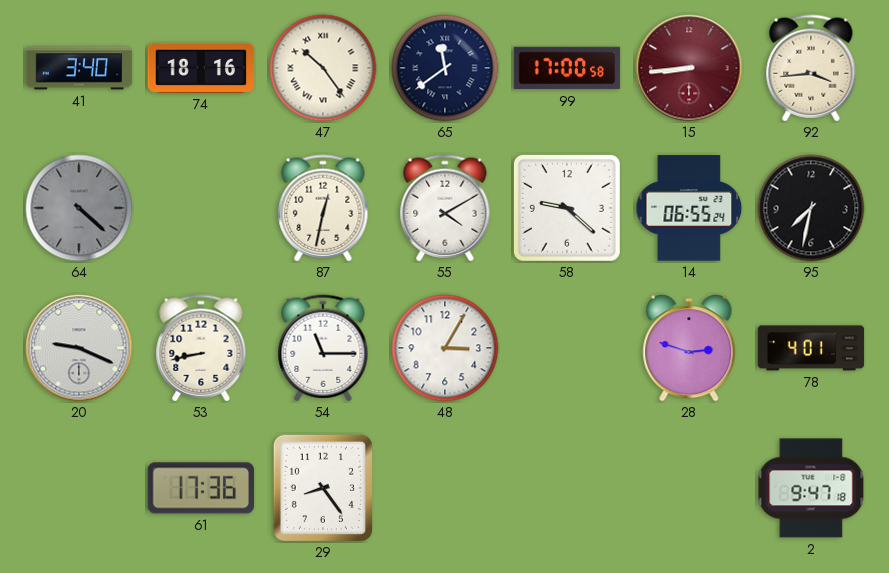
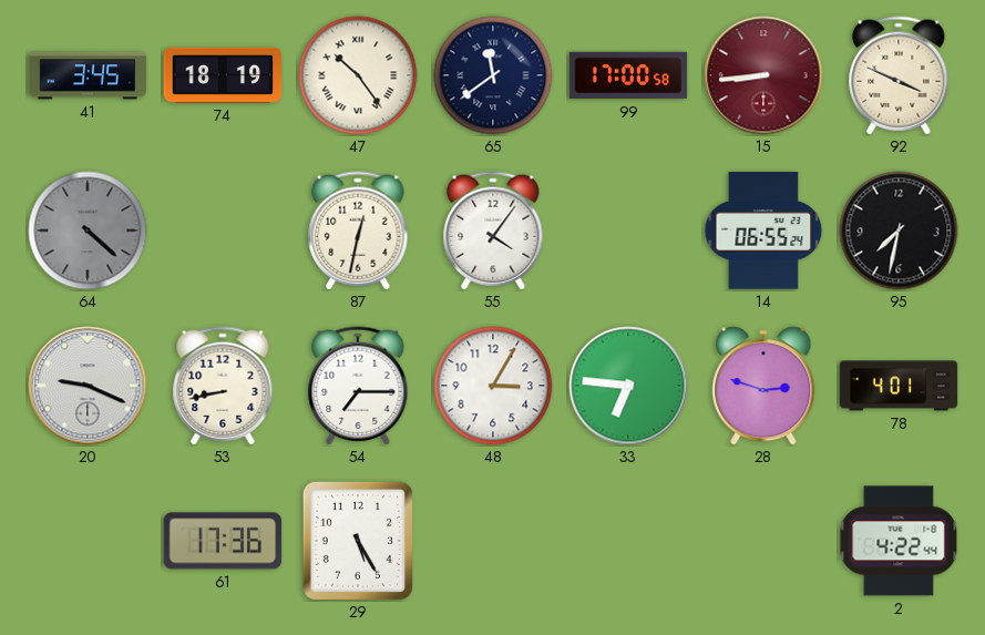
41: 3:40 -> 3:45
74: 18:16 -> 18:19
92: 3:44 -> 3:49
55: 4:10 -> 4:06
58: 9:22 -> none
54: 11:15 -> 7:15
33: none -> 6:46
29: 8:24 -> 5:25
2: 9:47 -> 4:22
